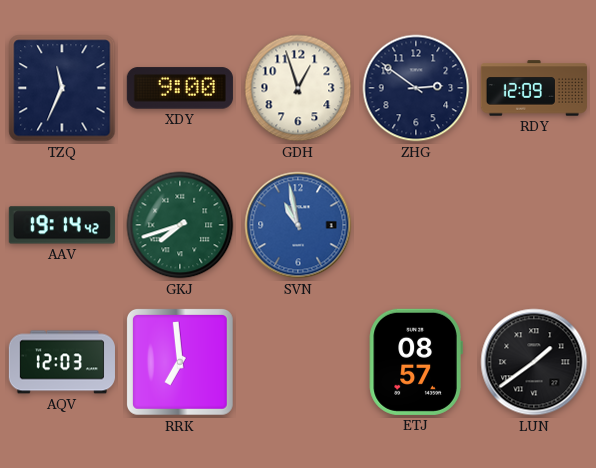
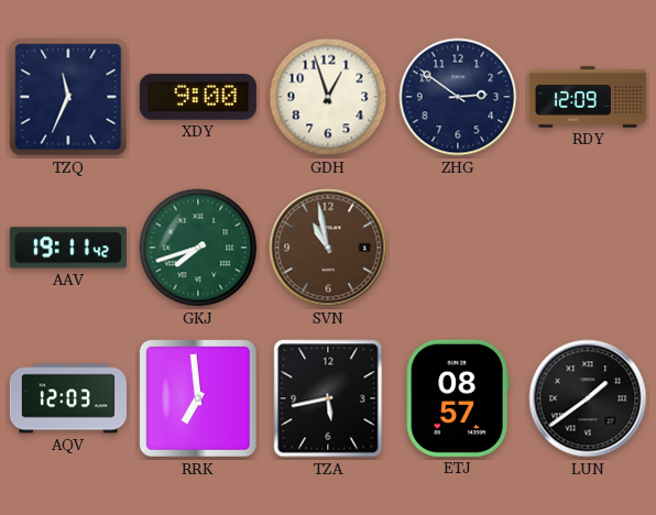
AAV: 19:14 -> 19:11
SVN dial: blue -> brown
TZA: none -> 5:43
